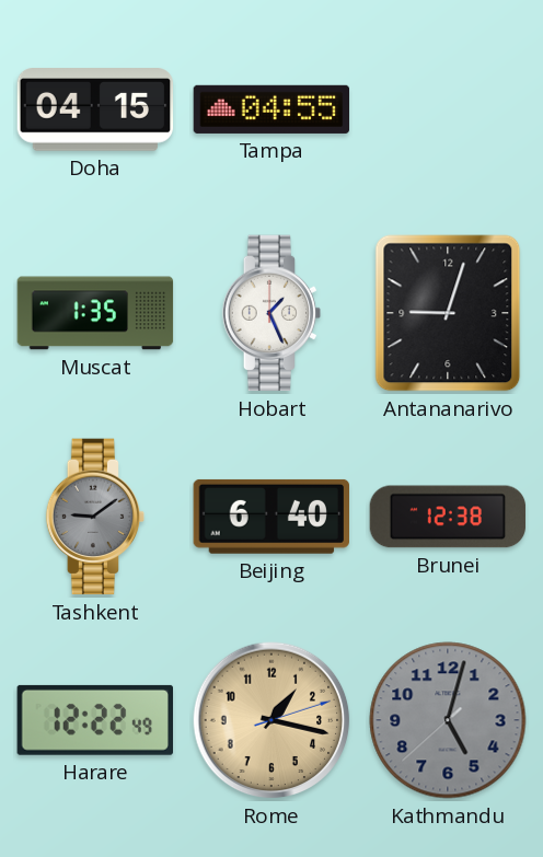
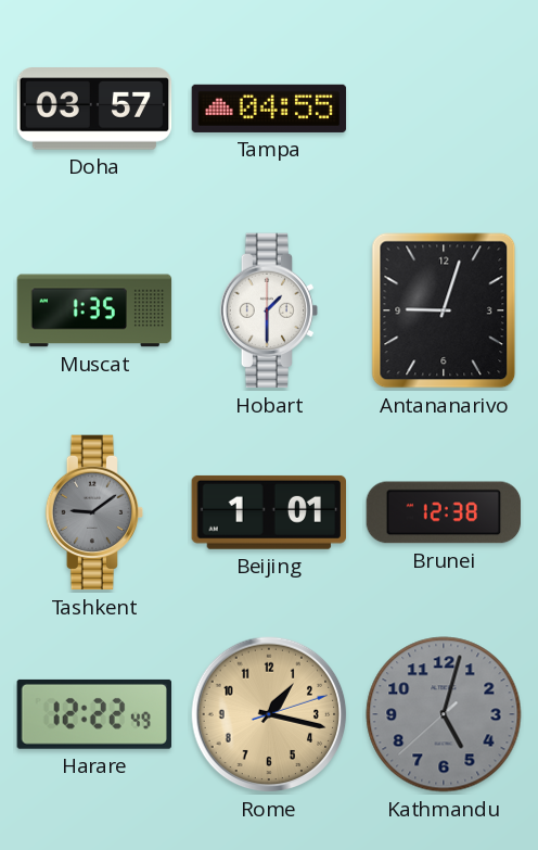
Doha: 04:15 -> 03:57
Hobart: 1:26 -> 1:30
Beijing: 6:40 -> 1:01
